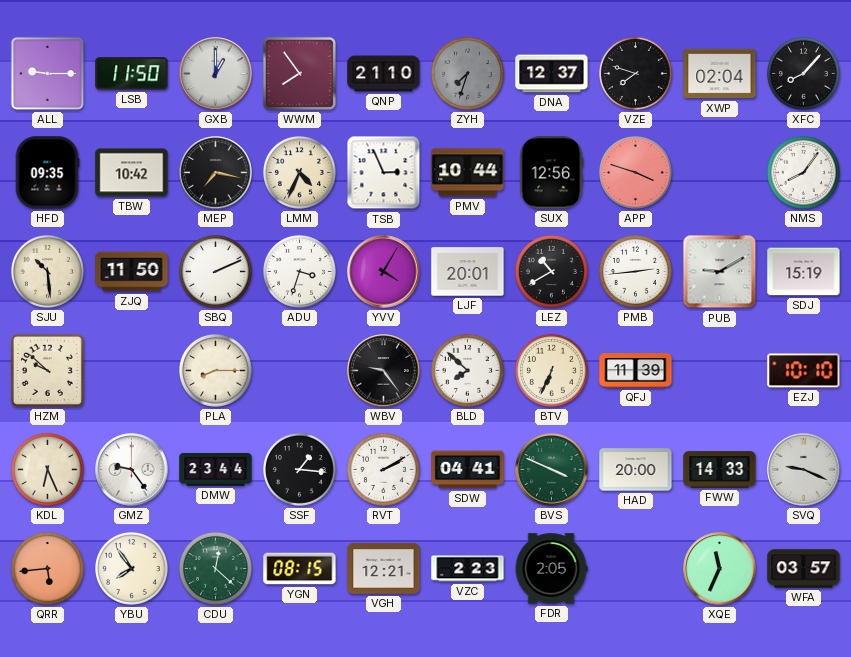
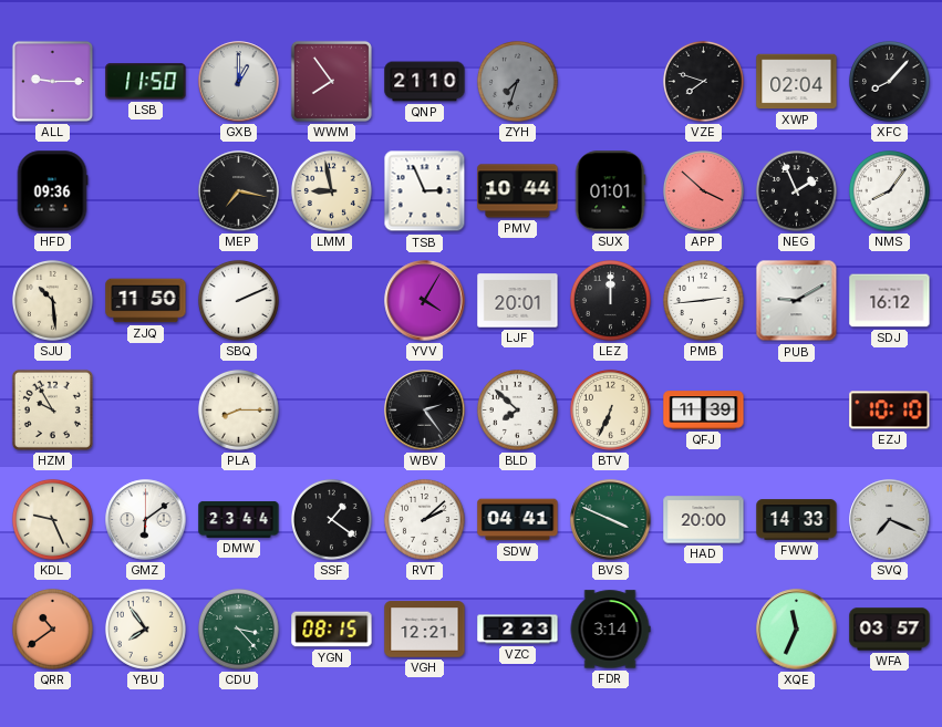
DNA: 12:37 -> none
HFD: 09:35 -> 09:36
TBW: 10:42 -> none
LMM: 4:34 -> 8:58
SUX: 12:56 -> 01:01
APP: 3:48 -> 3:52
NEG: none -> 1:56
ADU: 3:33 -> none
LEZ: 10:40 -> 12:00
SDJ: 15:19 -> 16:12
HZM: 9:52 -> 9:55
WBV: 9:24 -> 2:24
KDL: 6:26 -> 9:26
GMZ: 9:24 -> 6:09
SSF: 1:16 -> 1:21
RVT: 2:10 -> 2:08
SVQ: 9:19 -> 7:19
QRR: 5:44 -> 10:39
CDU: 12:22 -> 3:23
FDR: 2:05 -> 3:14
